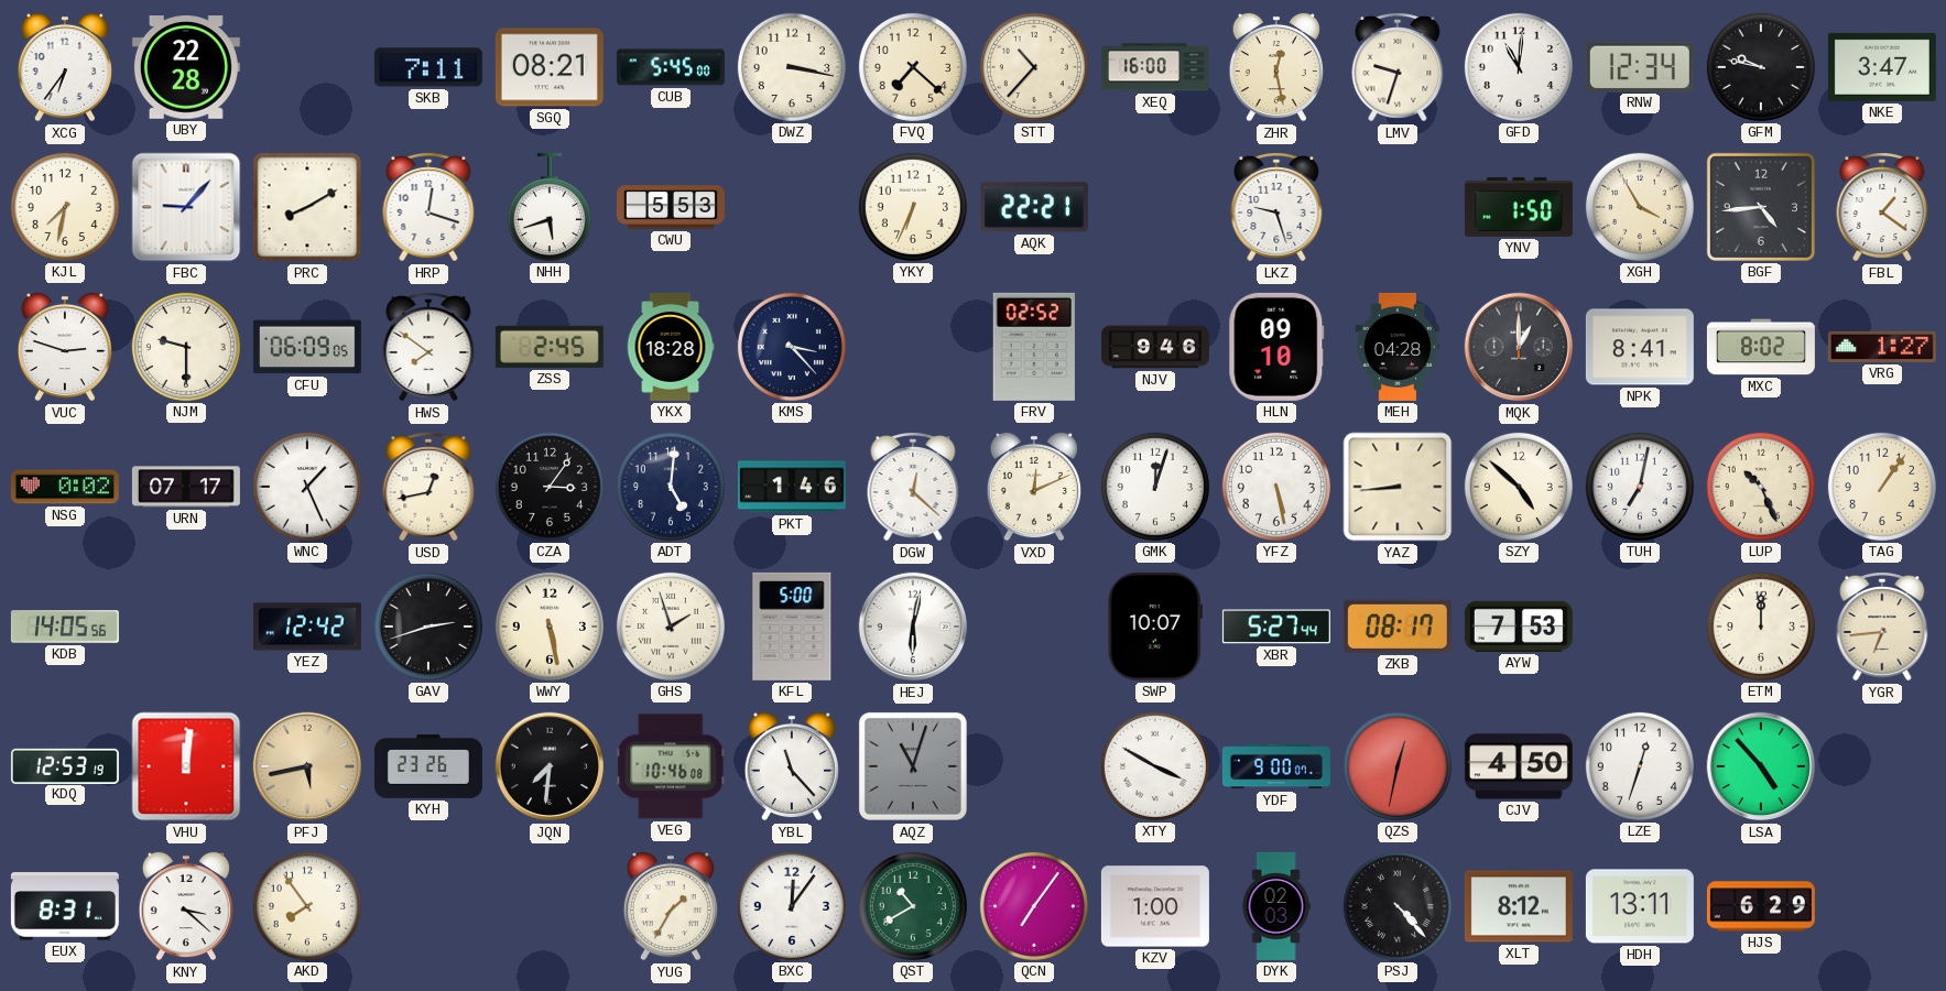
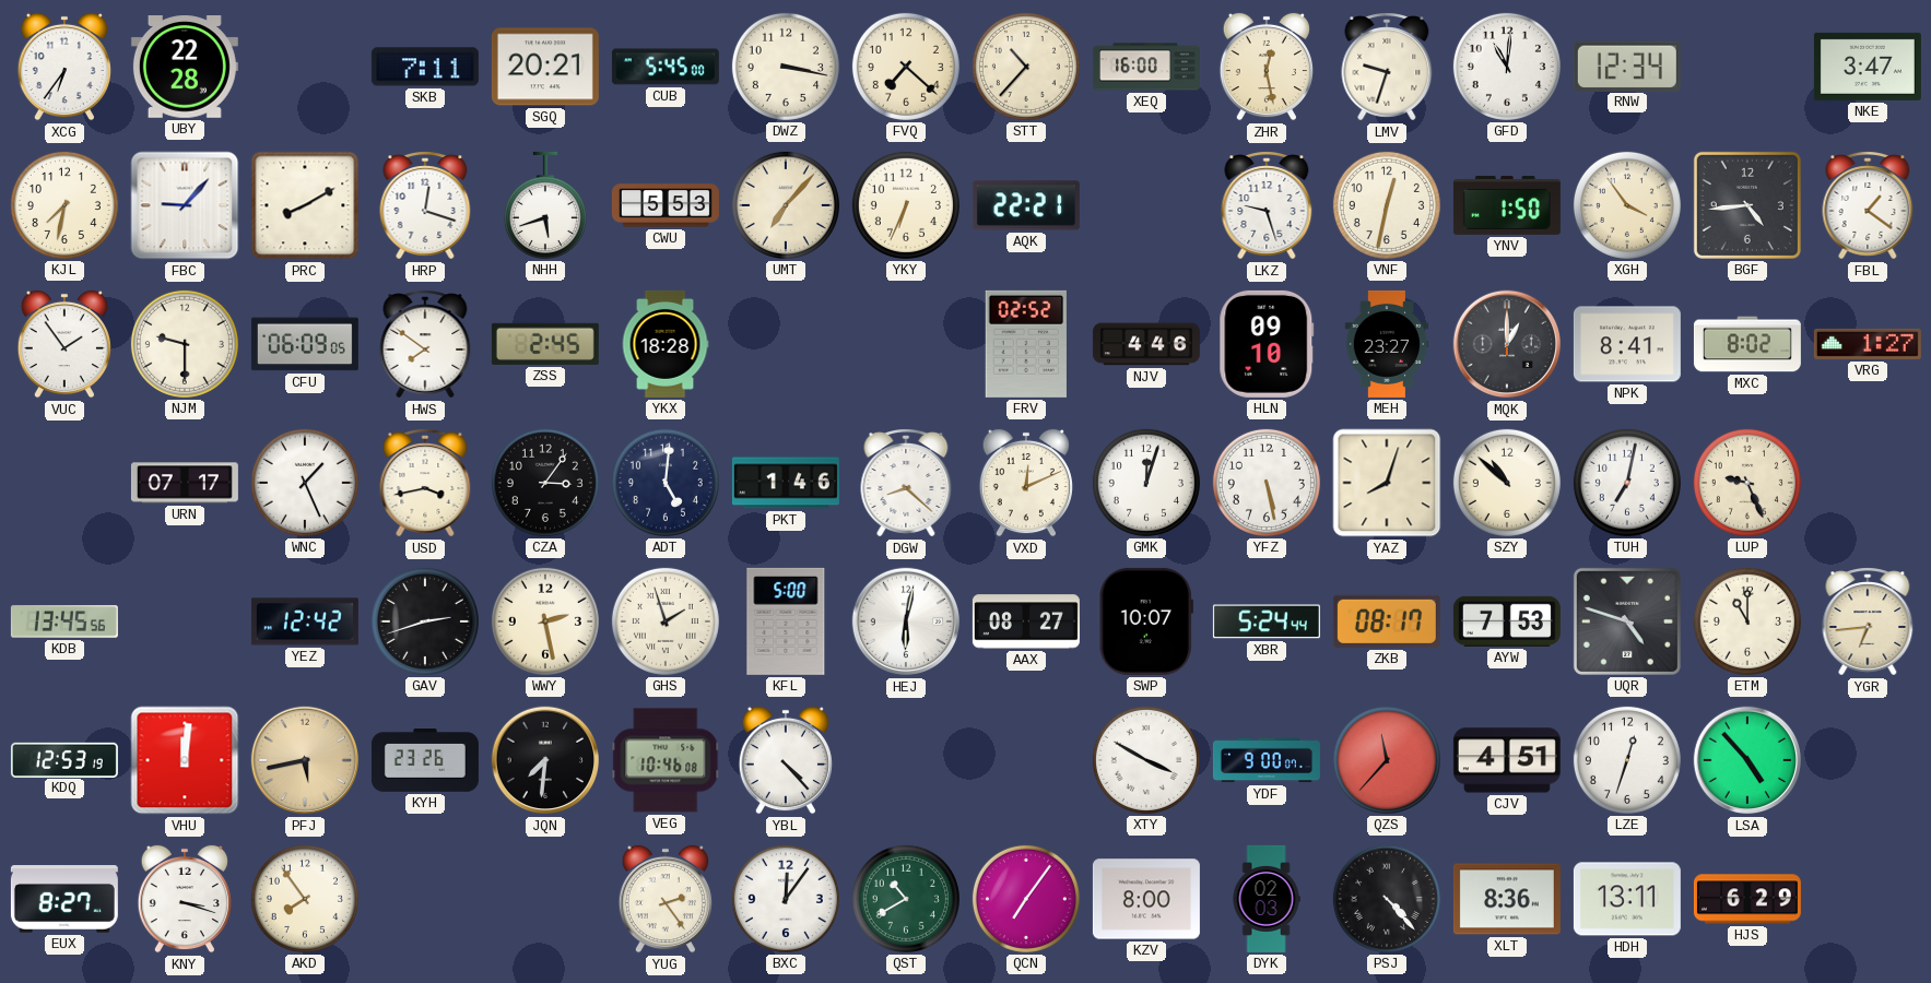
SGQ: 08:21 -> 20:21
GFM: 9:47 -> none
UMT: none -> 7:07
VNF: none -> 12:32
XGH: 3:55 -> 3:54
VUC: 2:48 -> 1:54
KMS: 3:23 -> none
NJV: 9:46 -> 4:46
MEH: 04:28 -> 23:27
NSG: 0:02 -> none
USD: 12:43 -> 3:43
DGW: 12:22 -> 8:22
YAZ: 8:44 -> 8:03
SZY: 4:52 -> 10:52
LUP: 10:26 -> 9:26
TAG: 1:06 -> none
KDB: 14:05 -> 13:45
WWY: 5:28 -> 2:28
AAX: none -> 08:27
XBR: 5:27 -> 5:24
UQR: none -> 4:48
ETM: 12:00 -> 11:00
YBL: 11:23 -> 4:23
AQZ: 11:03 -> none
QZS: 12:32 -> 11:37
CJV: 4:50 -> 4:51
EUX: 8:31 -> 8:27
KNY: 3:22 -> 3:18
YUG: 1:35 -> 2:24
KZV: 1:00 -> 8:00
XLT: 8:12 -> 8:36
